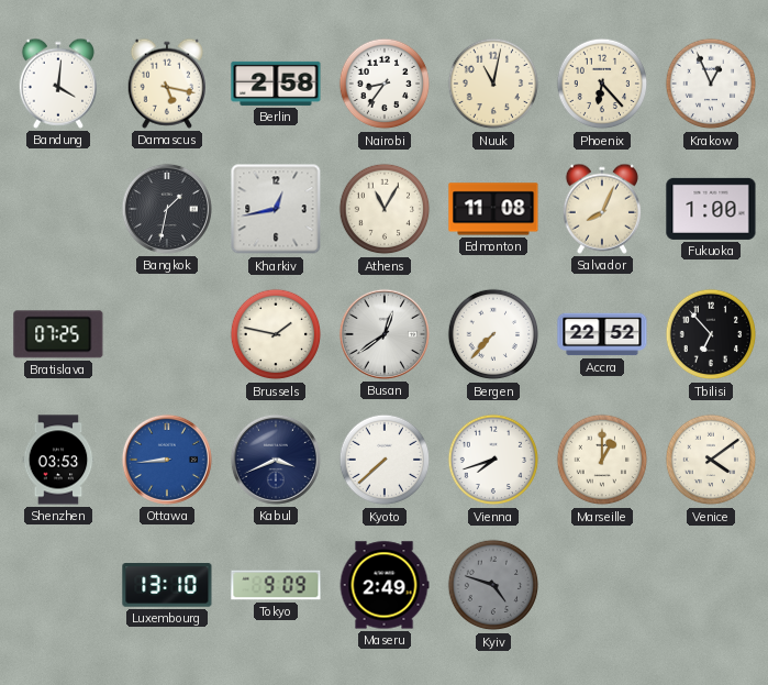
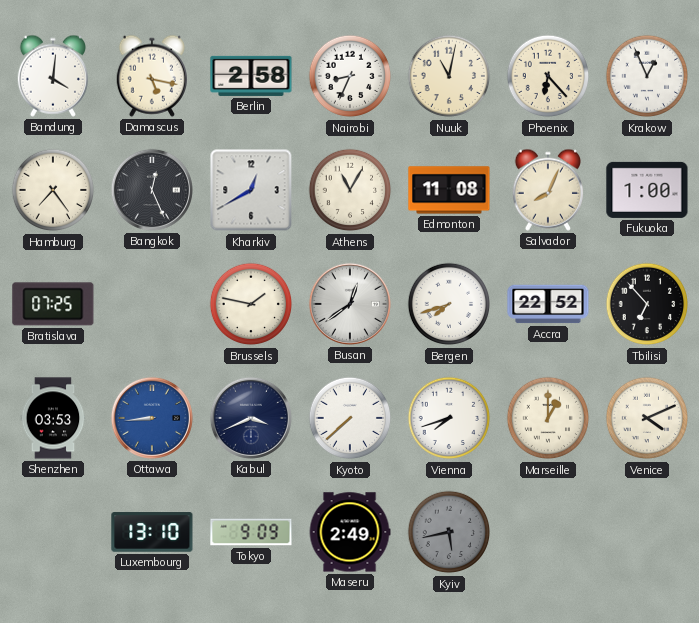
Nairobi: 8:36 -> 8:34
Hamburg: none -> 7:24
Bangkok: 1:32 -> 12:26
Kharkiv: 12:43 -> 12:40
Bergen: 7:37 -> 7:42
Venice: 4:09 -> 4:11
Kyiv: 4:48 -> 5:43
